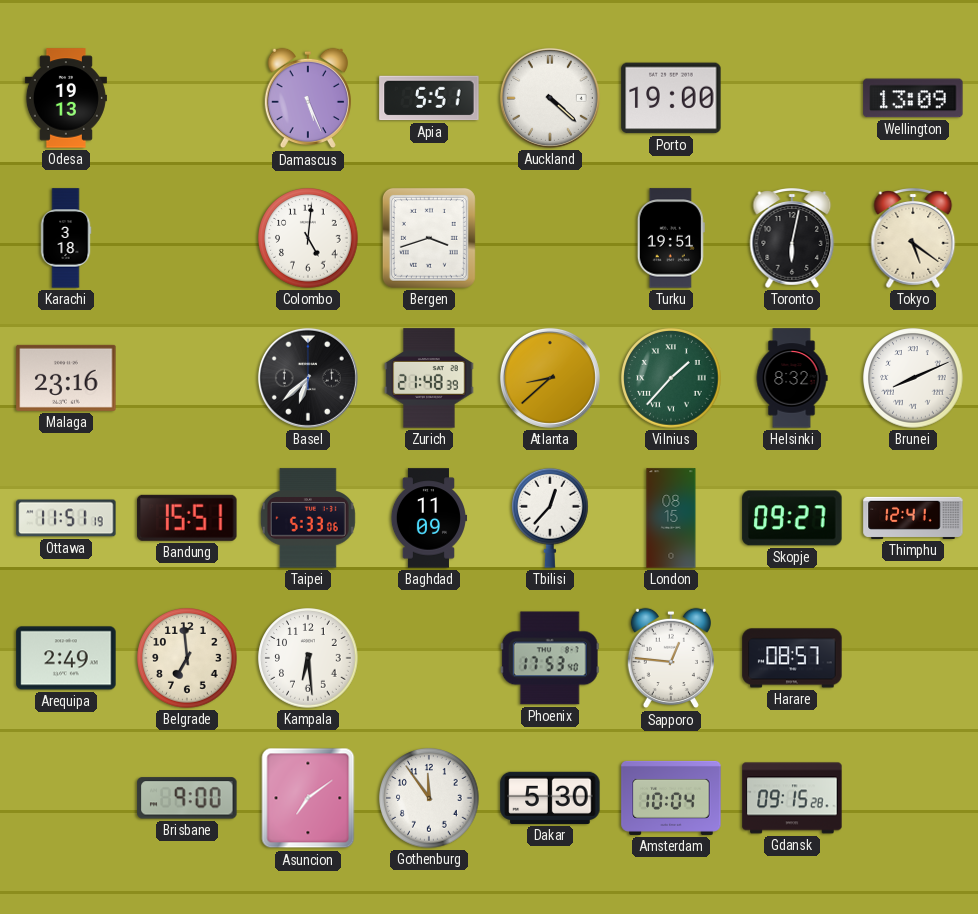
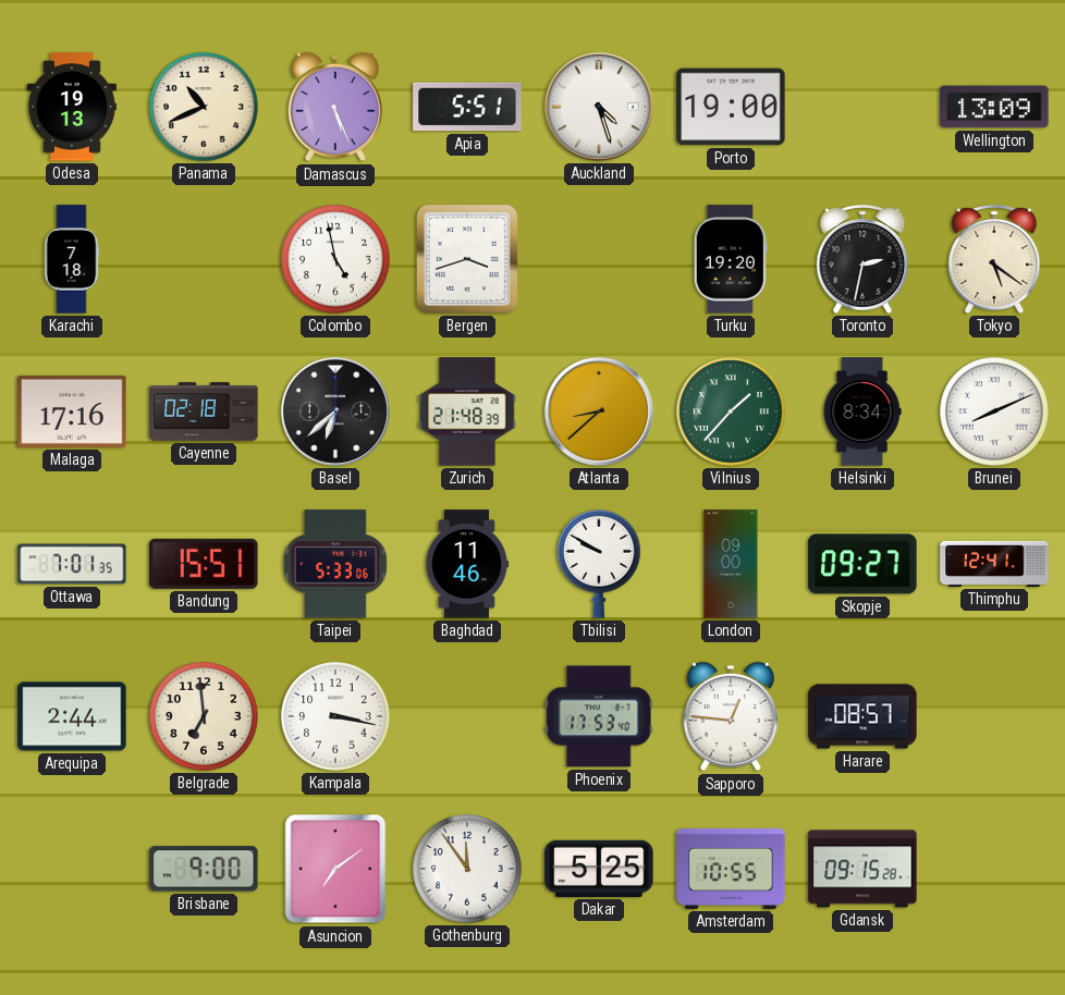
Panama: none -> 10:41
Auckland: 4:22 -> 4:27
Karachi: 3:18 -> 7:18
Colombo: 5:01 -> 4:58
Turku: 19:51 -> 19:20
Toronto: 6:02 -> 2:32
Malaga: 23:16 -> 17:16
Cayenne: none -> 02:18
Helsinki: 8:32 -> 8:34
Ottawa: 11:51 -> 7:01
Baghdad: 11:09 -> 11:46
Tbilisi: 12:37 -> 9:50
London: 08:15 -> 09:00
Arequipa: 2:49 -> 2:44
Kampala: 6:29 -> 3:17
Dakar: 5:30 -> 5:25
Amsterdam: 10:04 -> 10:55
